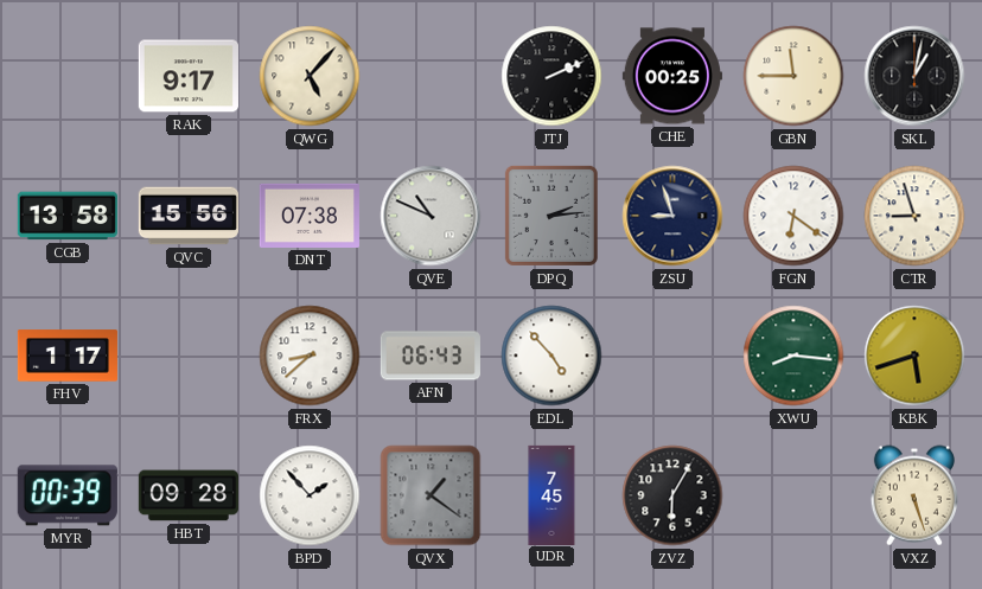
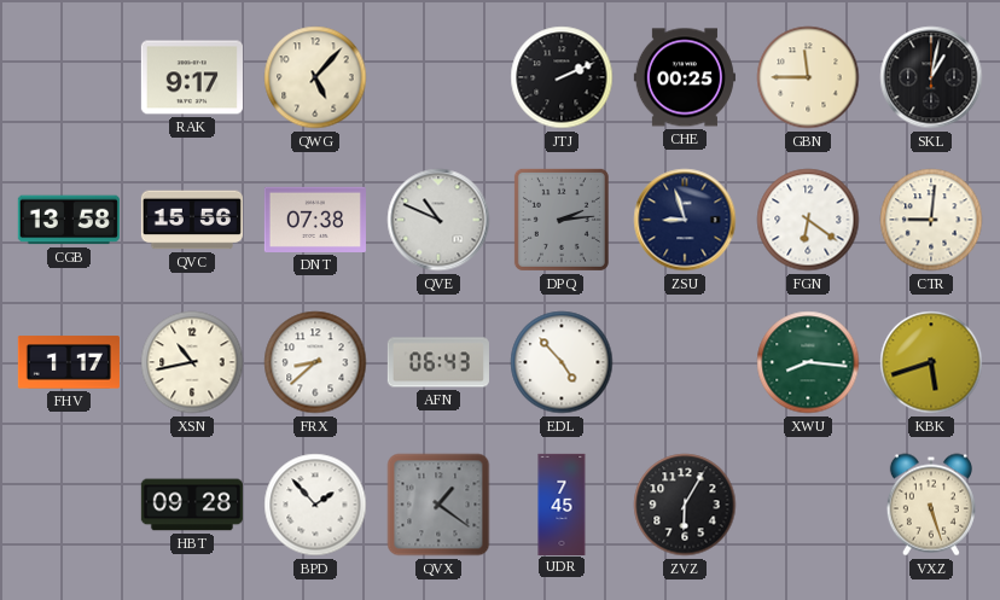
CTR: 8:57 -> 9:01
XSN: none -> 10:43
MYR: 00:39 -> none
